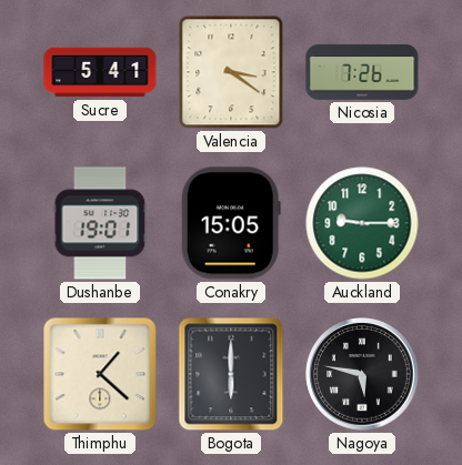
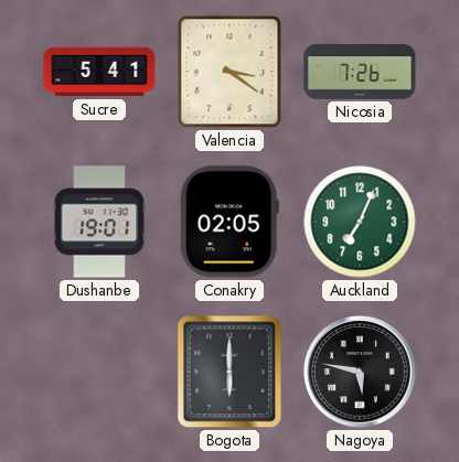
Conakry: 15:05 -> 02:05
Auckland: 9:15 -> 7:04
Thimphu: 1:22 -> none
